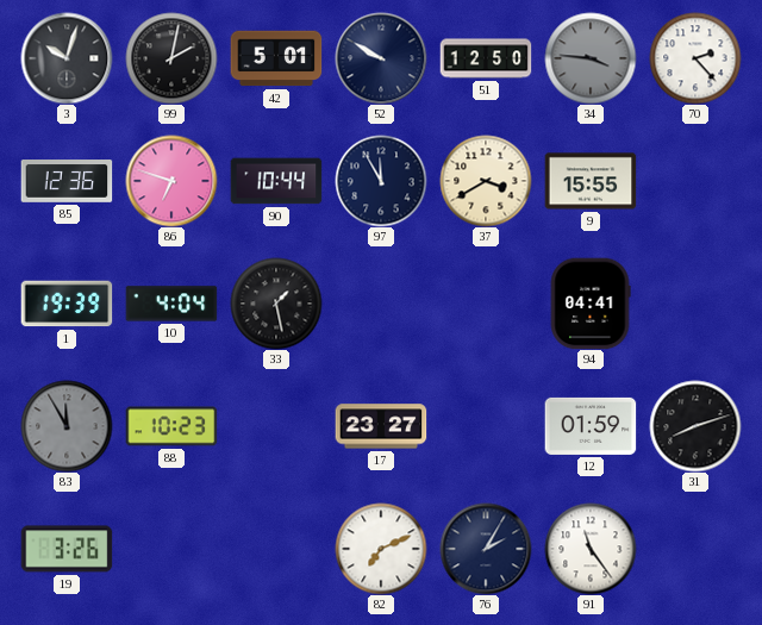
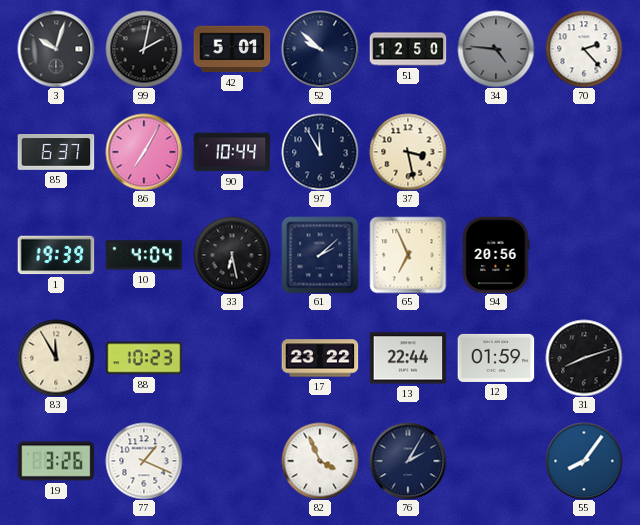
52: 9:50 -> 9:52
34: 3:46 -> 4:46
85: 12:36 -> 6:37
86: 6:48 -> 7:05
37: 3:40 -> 3:28
9: 15:55 -> none
33: 1:28 -> 6:28
61: none -> 2:08
65: none -> 6:56
94: 04:41 -> 20:56
83 dial: grey -> cream
17: 23:27 -> 23:22
13: none -> 22:44
77: none -> 1:19
82: 7:11 -> 3:56
91: 11:24 -> none
55: none -> 8:06
